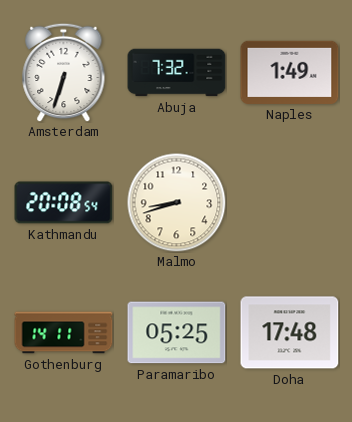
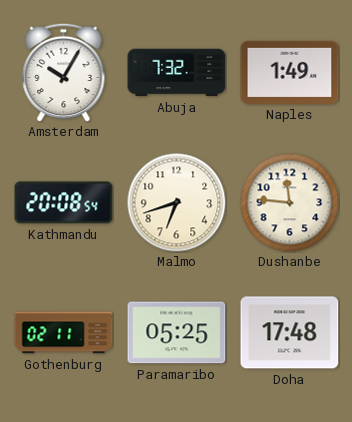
Amsterdam: 6:33 -> 10:05
Malmo: 8:42 -> 6:42
Dushanbe: none -> 11:46
Gothenburg: 14:11 -> 02:11
